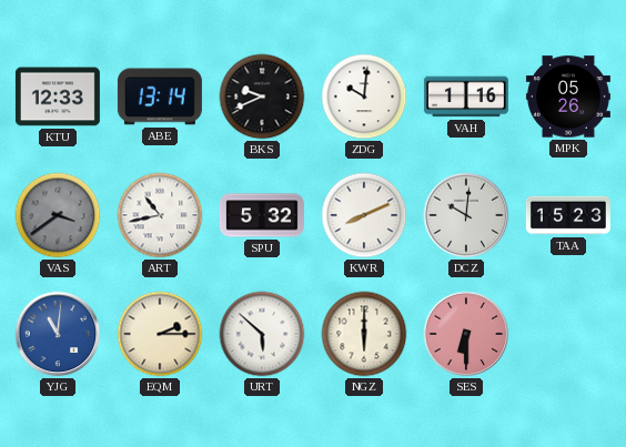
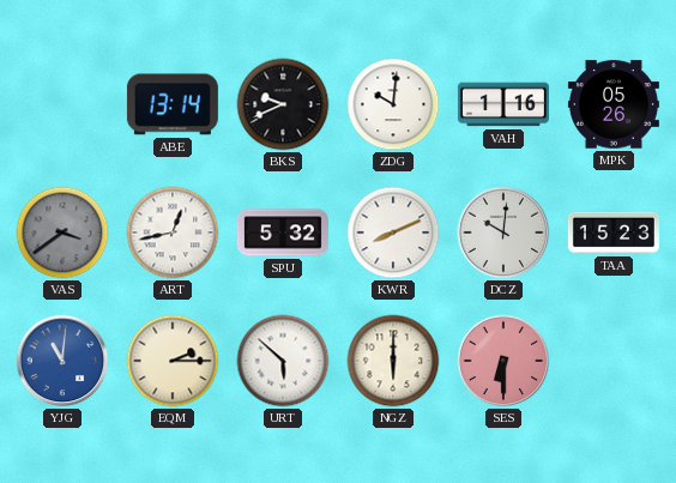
KTU: 12:33 -> none
ART: 10:43 -> 12:43
